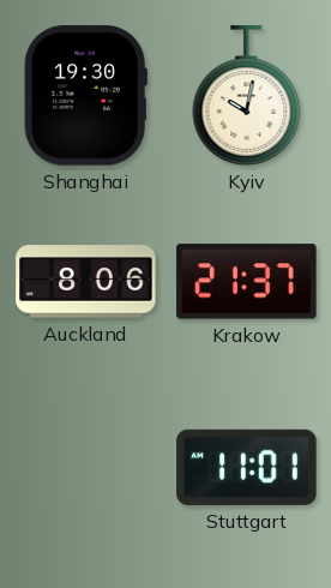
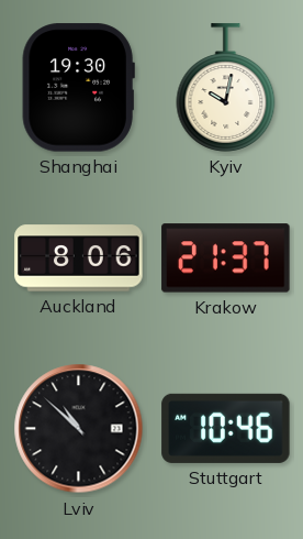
Lviv: none -> 10:52
Stuttgart: 11:01 -> 10:46
